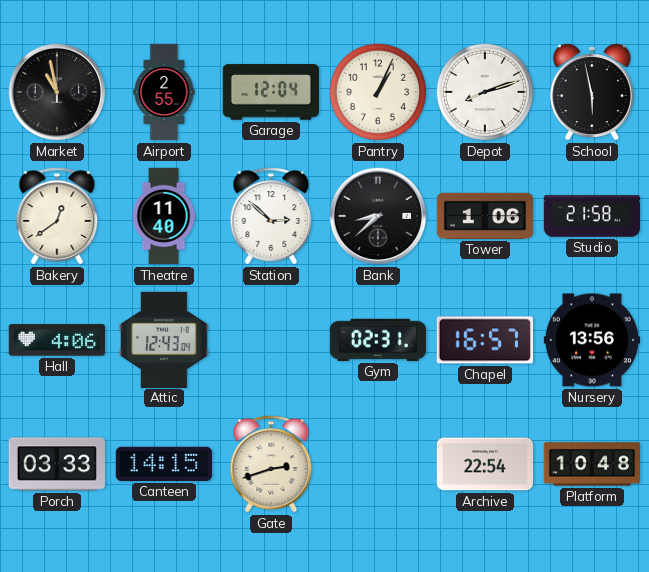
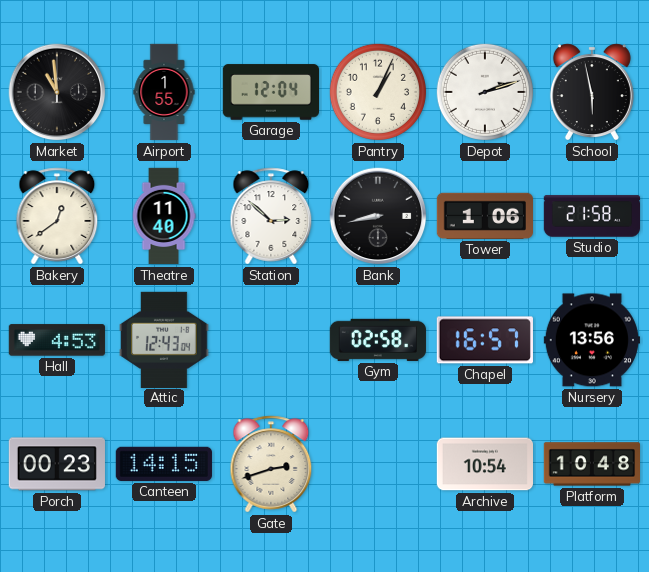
Market: 10:58 -> 10:59
Airport: 2:55 -> 1:55
Depot: 8:12 -> 2:12
Bank: 8:38 -> 8:43
Hall: 4:06 -> 4:53
Gym: 02:31 -> 02:58
Porch: 03:33 -> 00:23
Archive: 22:54 -> 10:54
